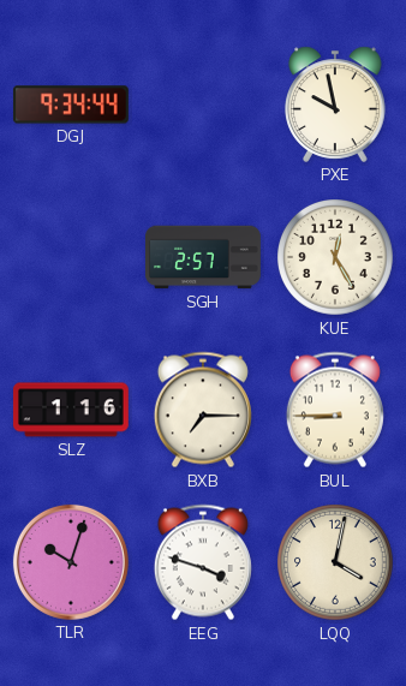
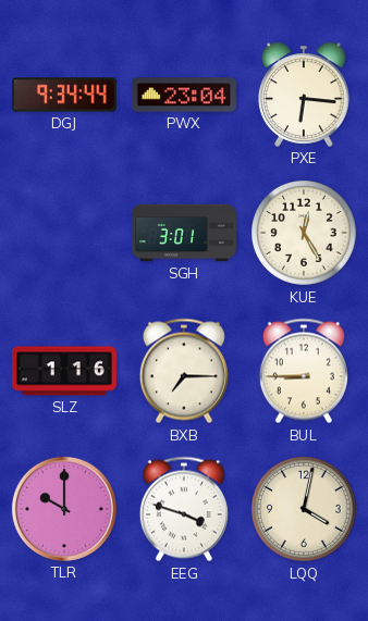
PWX: none -> 23:04
PXE: 9:58 -> 6:16
SGH: 2:57 -> 3:01
TLR: 10:03 -> 10:00
